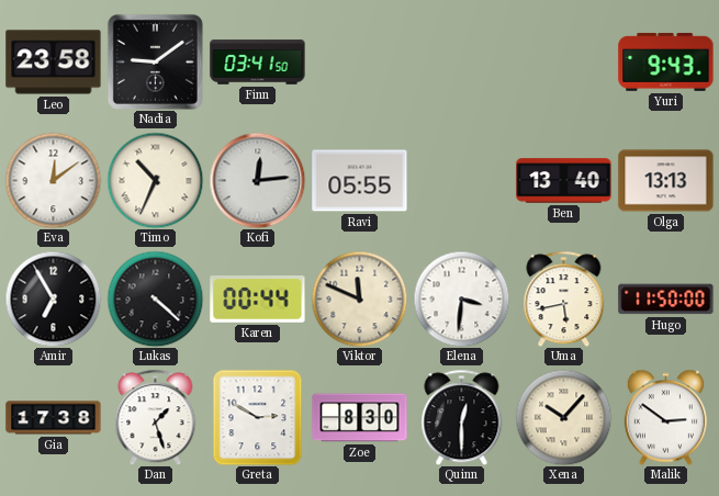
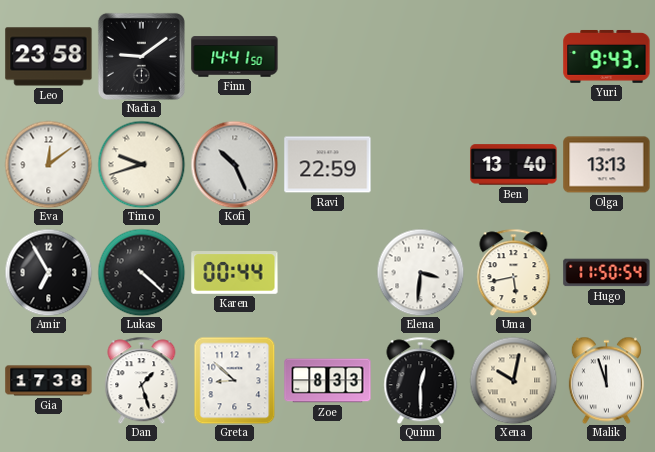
Finn: 03:41 -> 14:41
Timo: 10:34 -> 9:42
Kofi: 12:14 -> 10:26
Ravi: 05:55 -> 22:59
Viktor: 11:49 -> none
Hugo: 11:50:00 -> 11:50:54
Greta: 2:50 -> 8:52
Zoe: 8:30 -> 8:33
Xena: 10:07 -> 10:02
Malik: 2:51 -> 11:57
